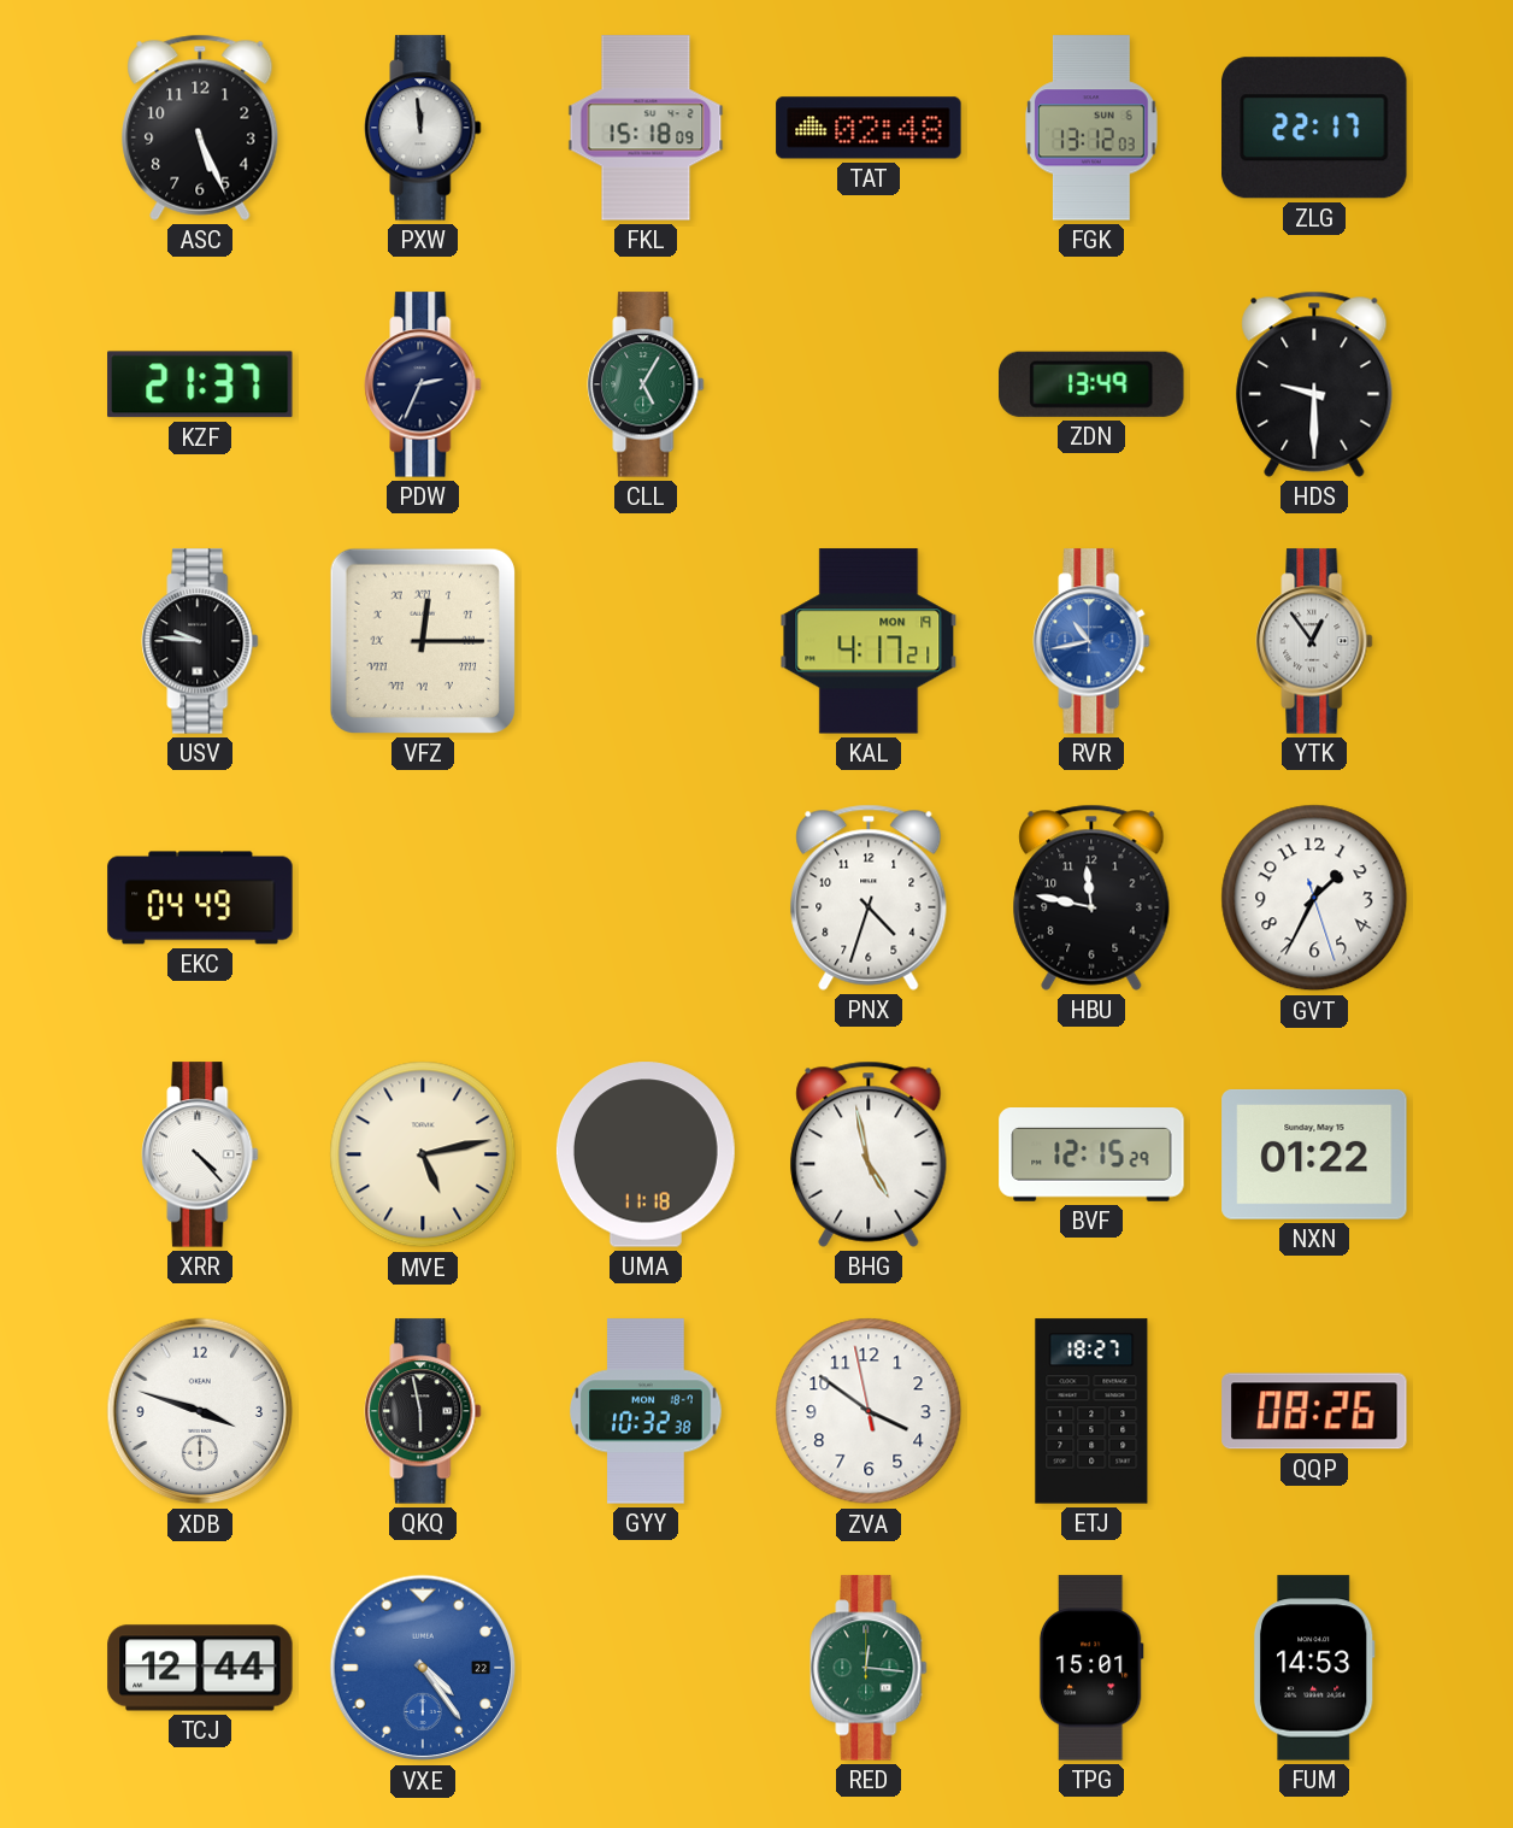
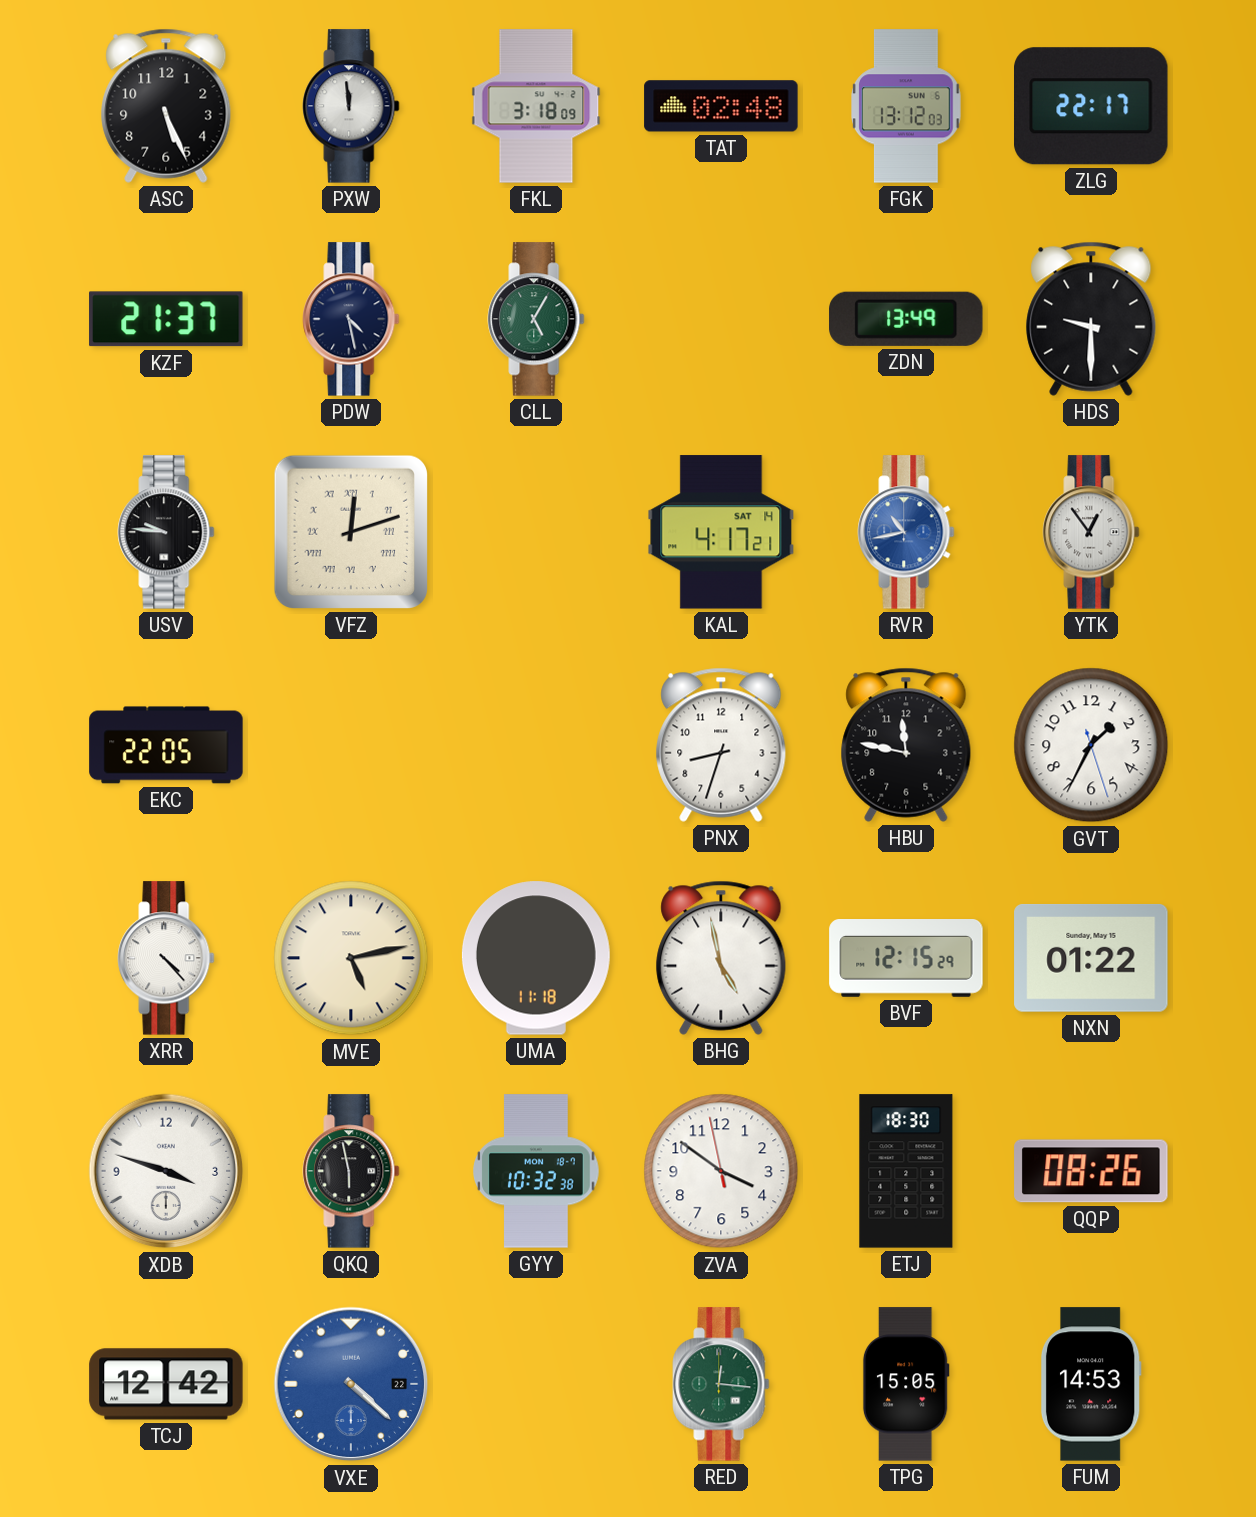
FKL: 15:18 -> 3:18
PDW: 2:34 -> 4:28
VFZ: 12:15 -> 12:12
KAL date: MON 19 -> SAT 14
EKC: 04:49 -> 22:05
PNX: 4:33 -> 8:33
ETJ: 18:27 -> 18:30
TCJ: 12:44 -> 12:42
VXE: 4:24 -> 4:22
TPG: 15:01 -> 15:05
